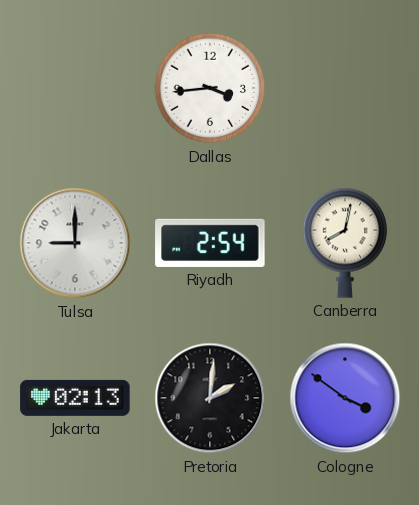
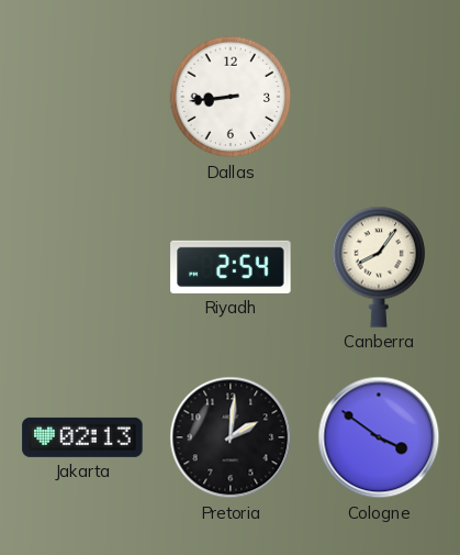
Dallas: 3:44 -> 8:44
Tulsa: 9:00 -> none
Canberra: 8:02 -> 8:06
